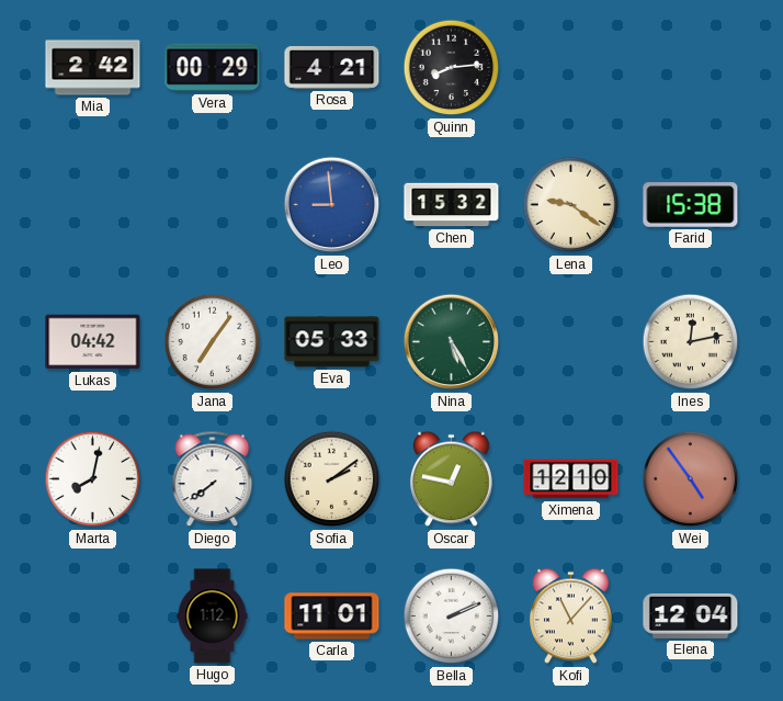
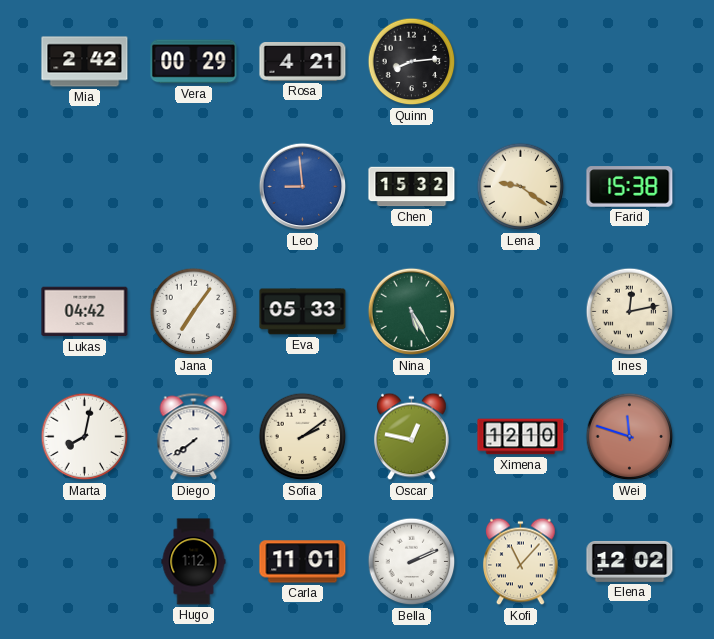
Wei: 4:54 -> 11:48
Elena: 12:04 -> 12:02
